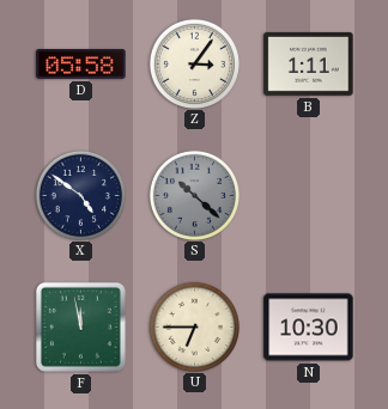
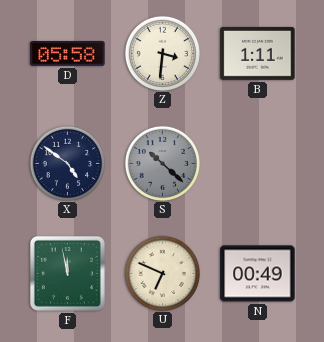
Z: 3:06 -> 3:31
U: 6:45 -> 6:49
N: 10:30 -> 00:49
